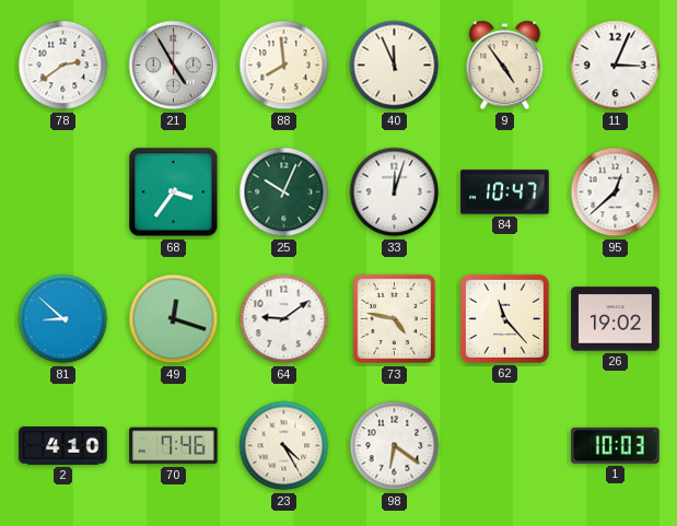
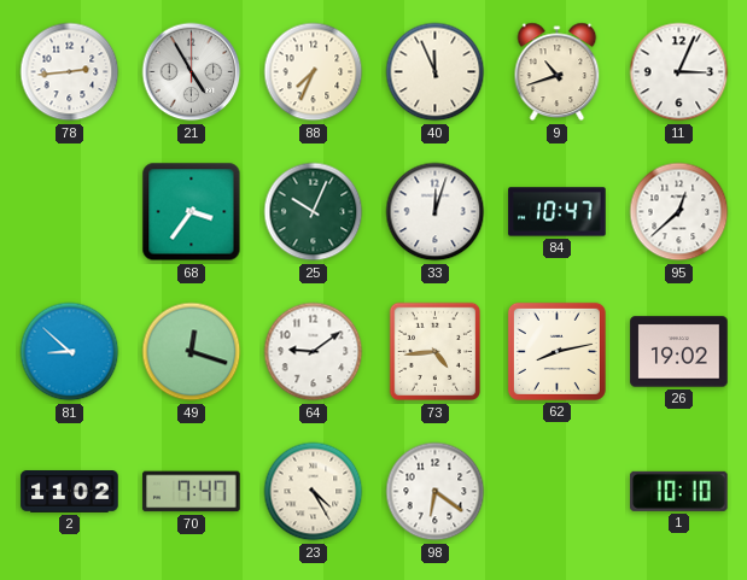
78: 2:39 -> 2:44
88: 7:59 -> 7:34
9: 4:54 -> 10:42
73: 4:47 -> 4:44
62: 11:23 -> 8:13
2: 4:10 -> 11:02
70: 7:46 -> 7:47
1: 10:03 -> 10:10
